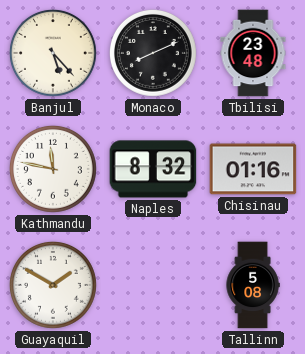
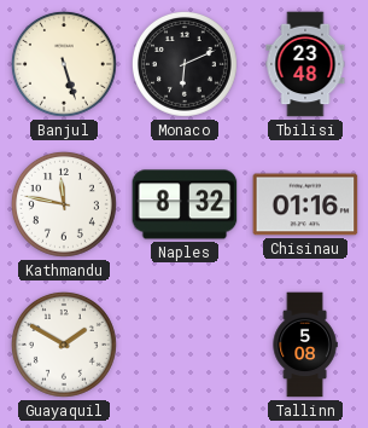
Banjul: 5:23 -> 5:27
Monaco: 8:11 -> 6:11
